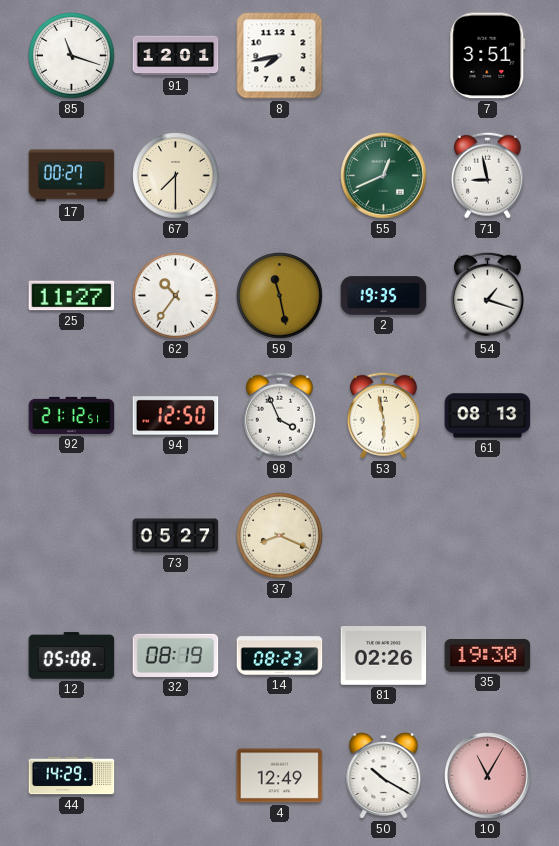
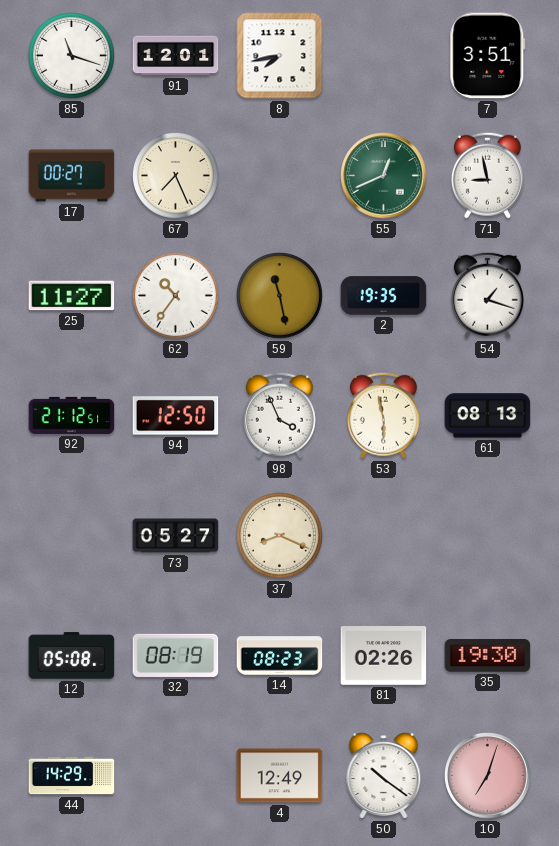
67: 7:30 -> 7:26
50: 10:20 -> 10:21
10: 11:05 -> 7:03
